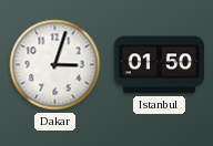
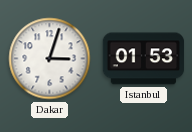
Istanbul: 01:50 -> 01:53
